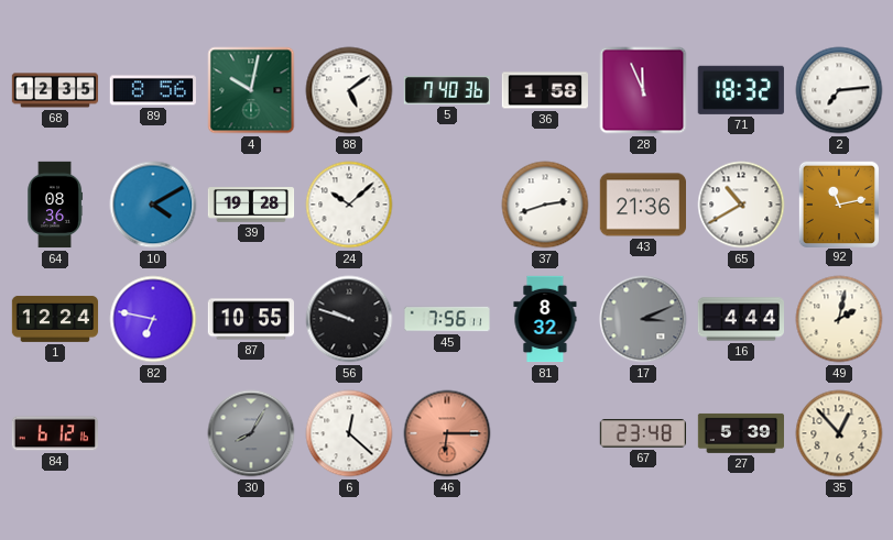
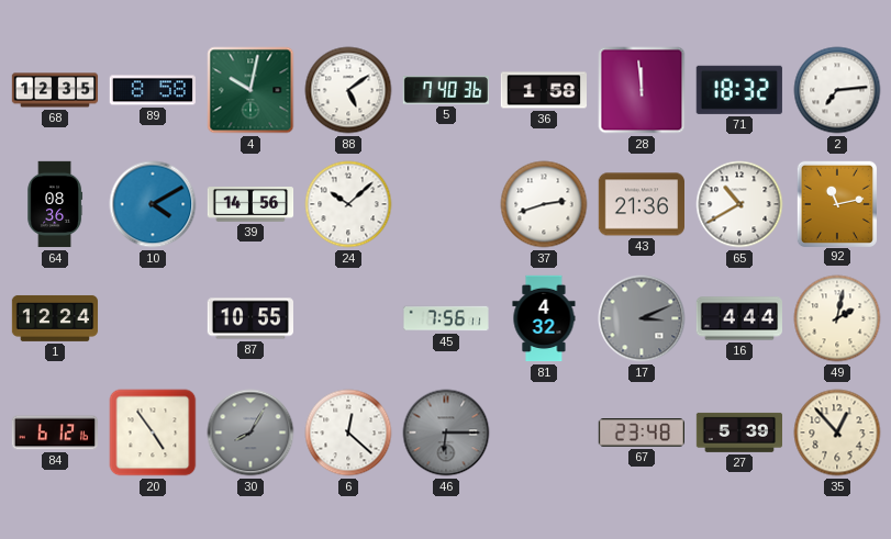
89: 8:56 -> 8:58
28: 11:56 -> 11:59
39: 19:28 -> 14:56
82: 6:47 -> none
56: 9:48 -> none
81: 8:32 -> 4:32
20: none -> 4:54
46 dial: salmon -> grey
